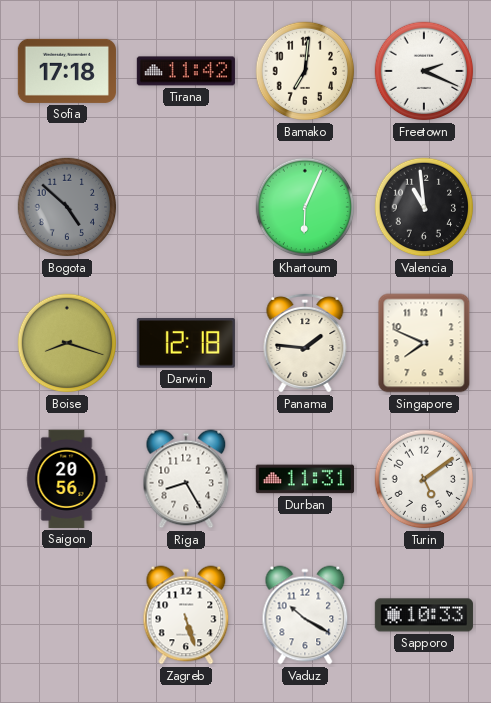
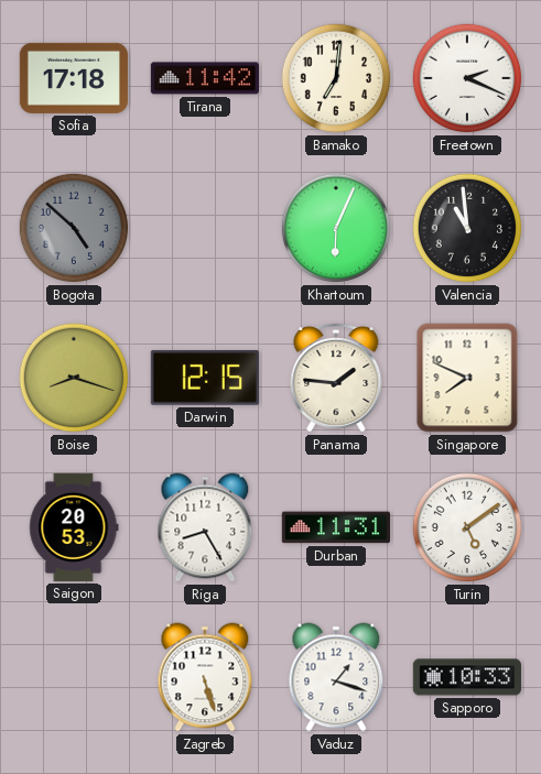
Darwin: 12:18 -> 12:15
Saigon: 20:56 -> 20:53
Vaduz: 10:20 -> 1:18
